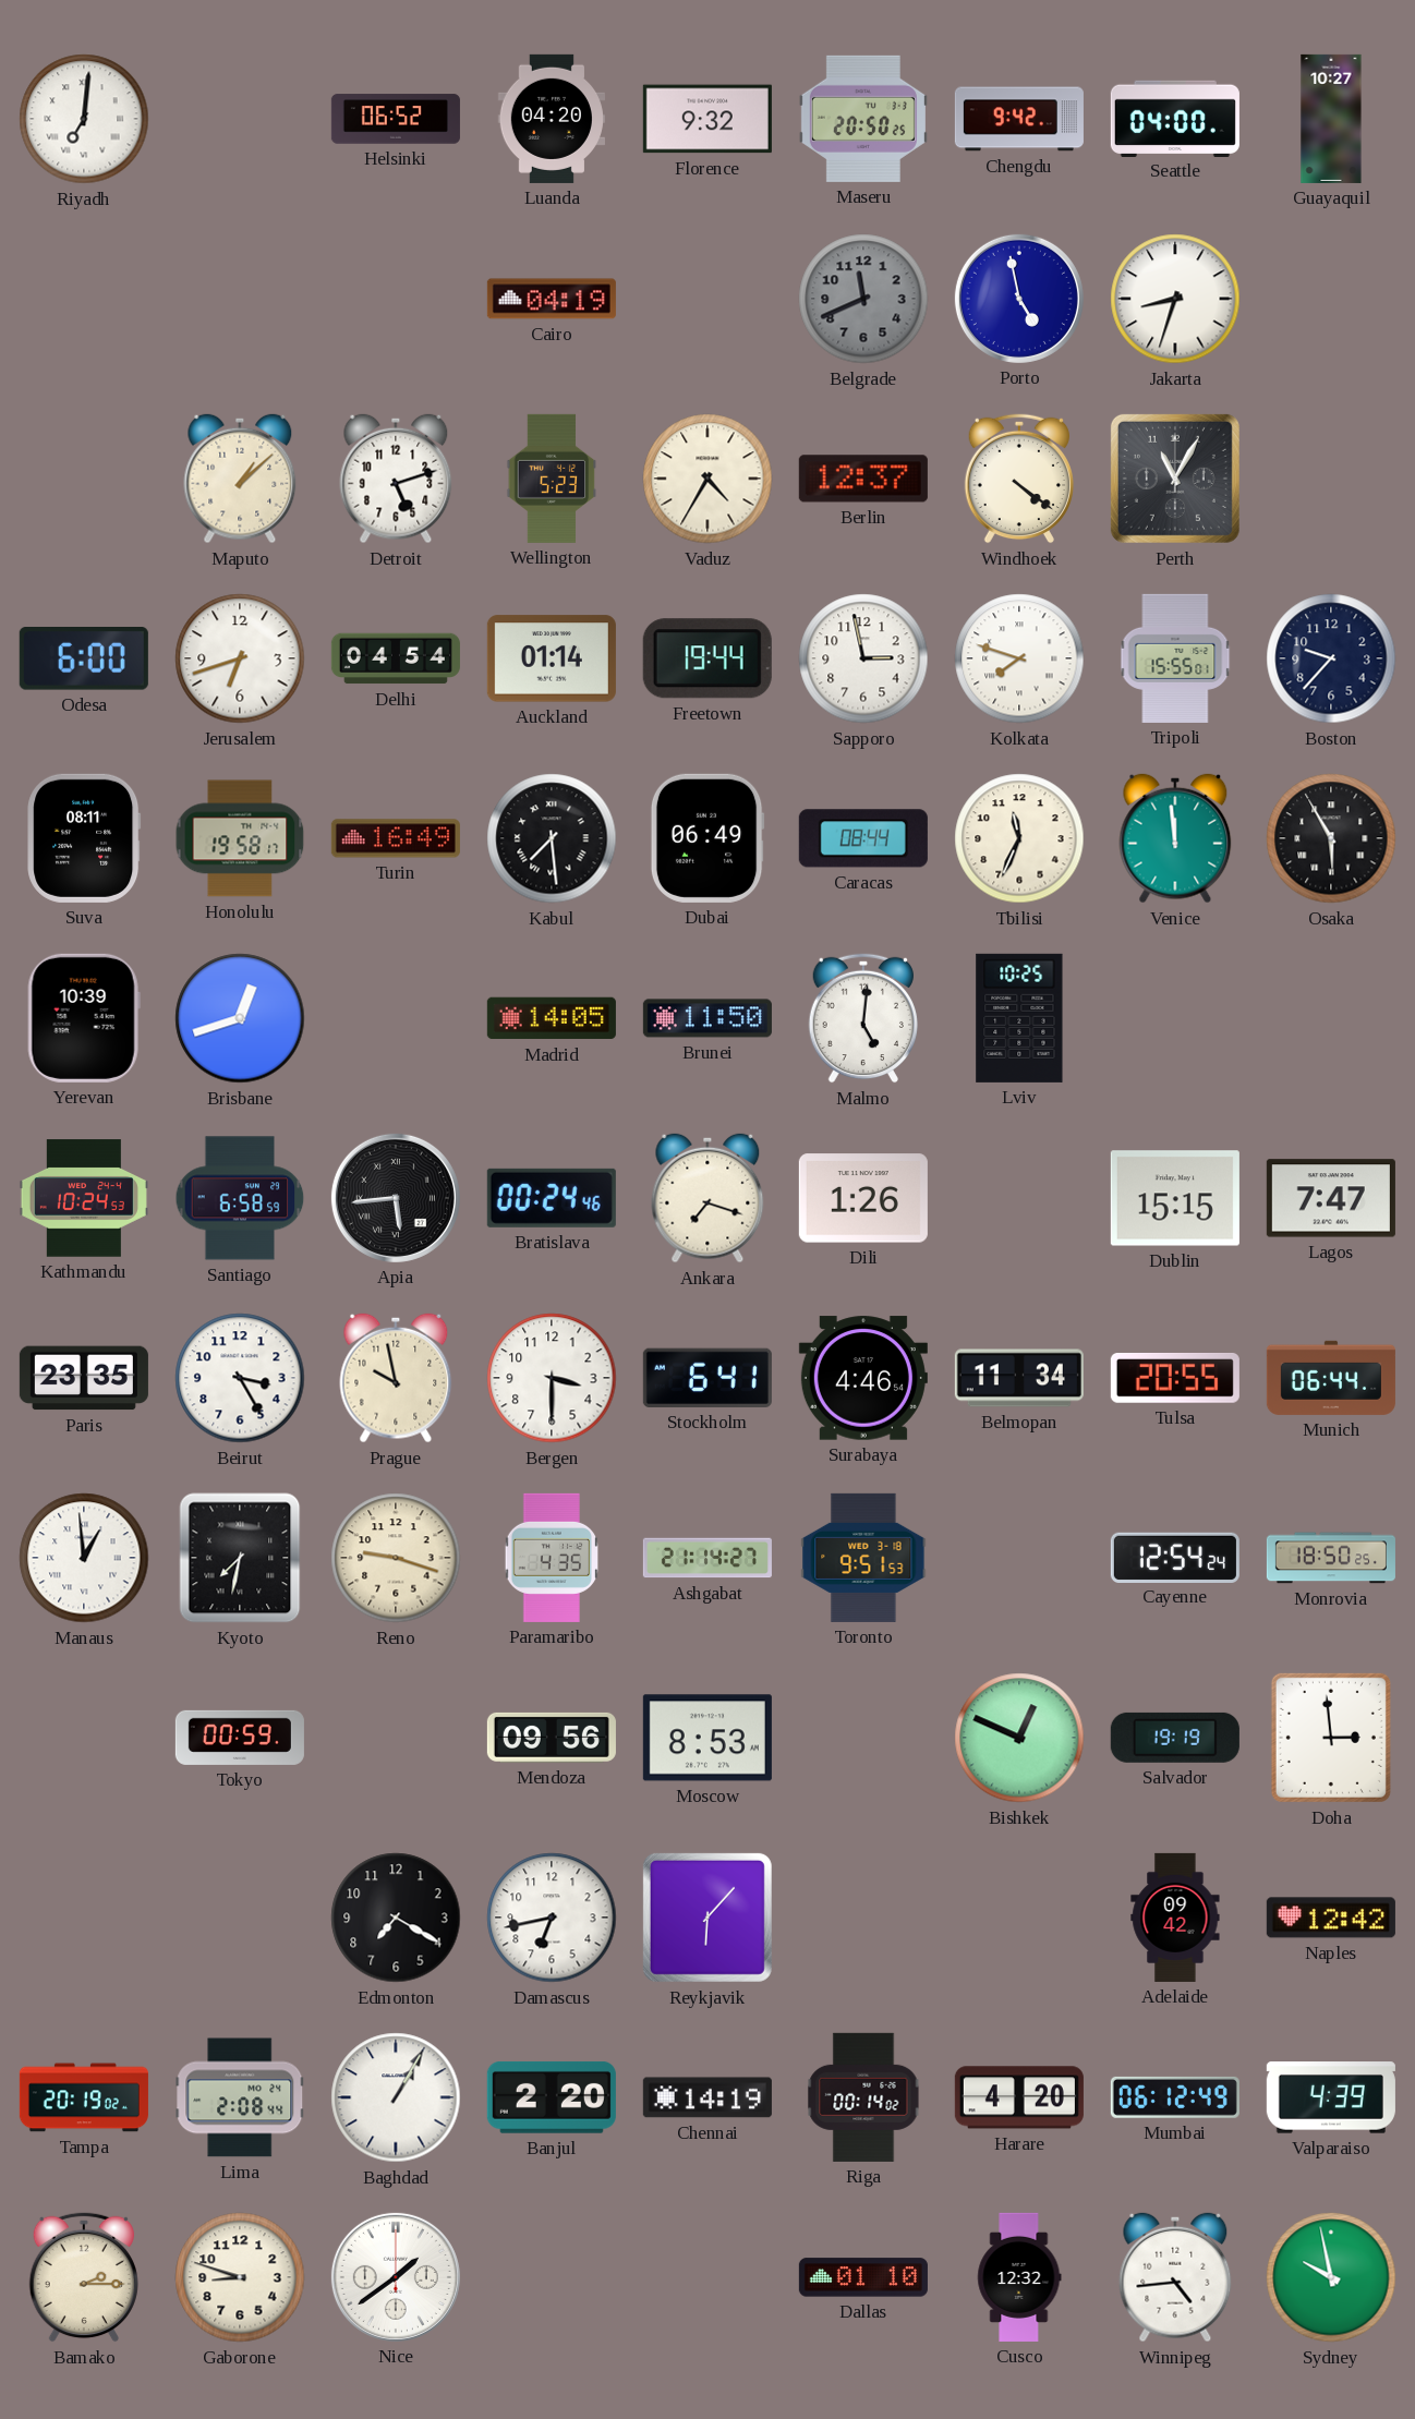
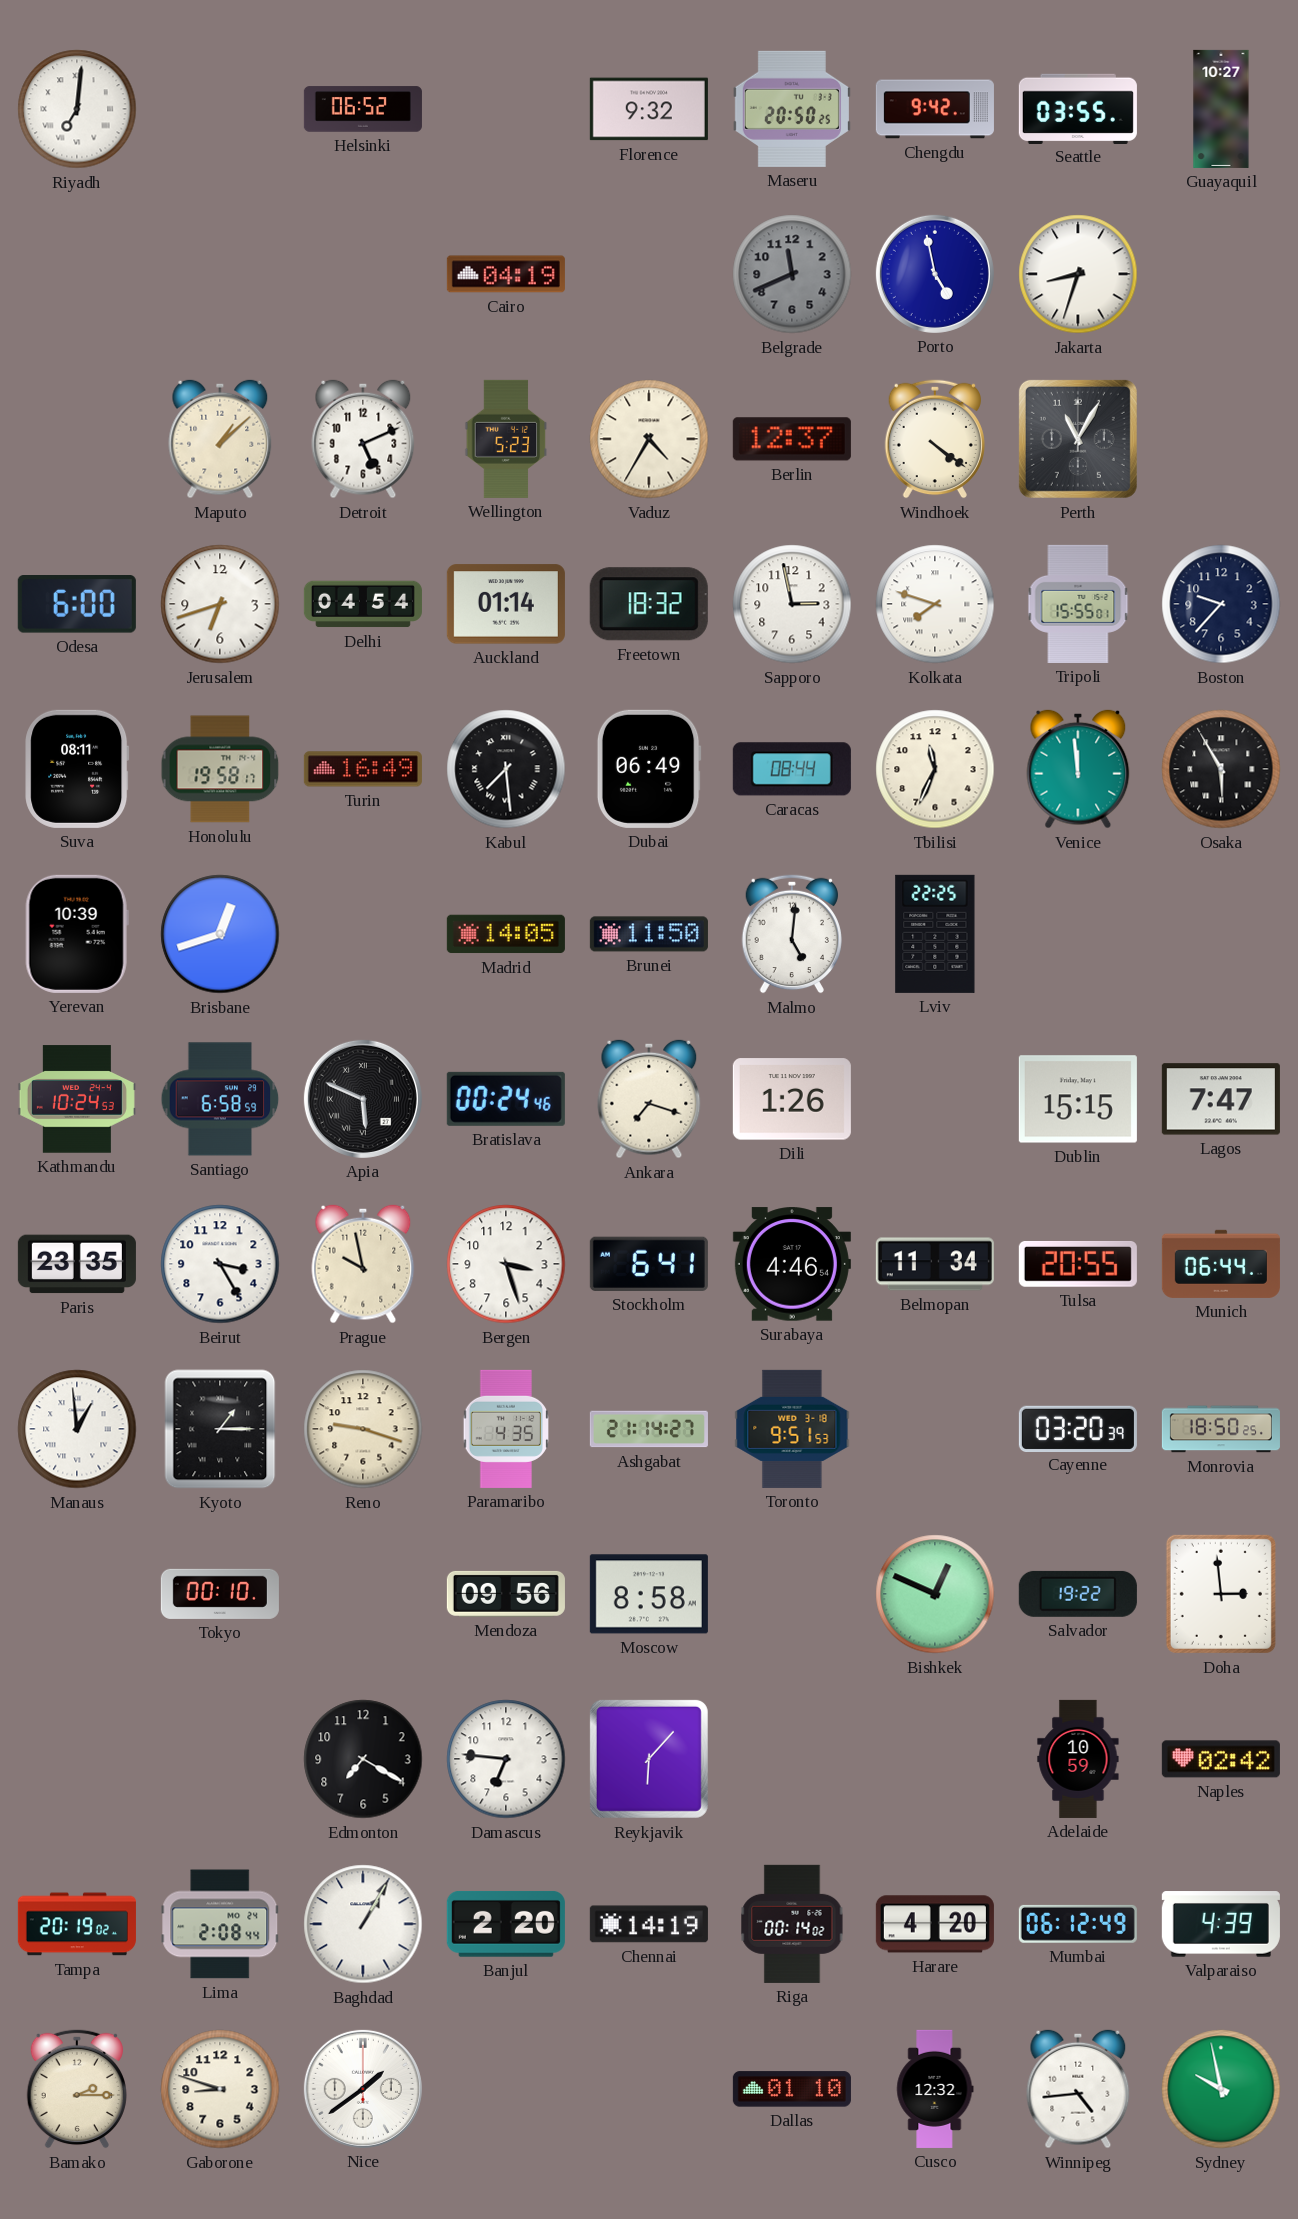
Luanda: 04:20 -> none
Seattle: 04:00 -> 03:55
Detroit: 5:12 -> 5:11
Freetown: 19:44 -> 18:32
Lviv: 10:25 -> 22:25
Apia: 5:44 -> 5:49
Bergen: 3:30 -> 3:27
Kyoto: 7:32 -> 1:15
Cayenne: 12:54 -> 03:20
Tokyo: 00:59 -> 00:10
Moscow: 8:53 -> 8:58
Salvador: 19:19 -> 19:22
Damascus: 6:43 -> 6:46
Adelaide: 09:42 -> 10:59
Naples: 12:42 -> 02:42
